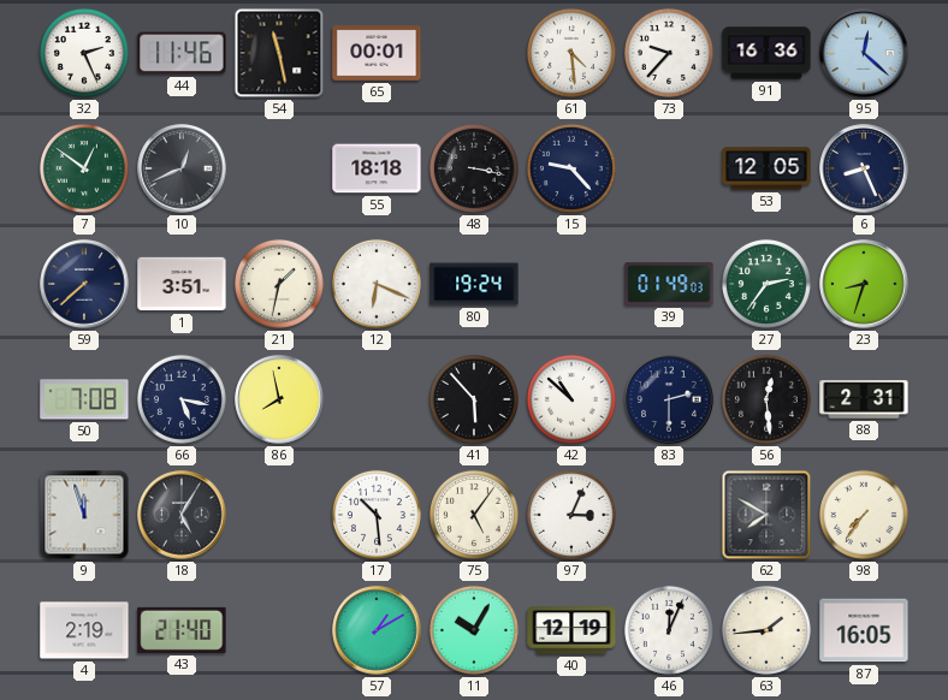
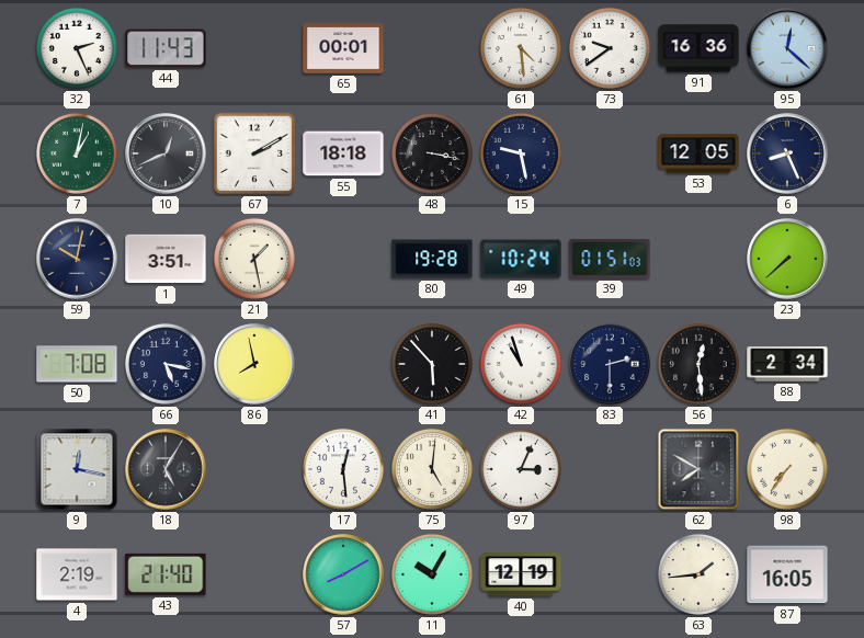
44: 11:46 -> 11:43
54: 11:28 -> none
73: 9:37 -> 9:39
7: 12:51 -> 1:02
67: none -> 2:10
15: 9:23 -> 9:28
59: 7:38 -> 10:02
21: 1:32 -> 1:28
12: 6:19 -> none
80: 19:24 -> 19:28
49: none -> 10:24
39: 01:49 -> 01:51
27: 2:36 -> none
23: 8:33 -> 7:38
42: 10:52 -> 10:57
88: 2:31 -> 2:34
9: 11:57 -> 12:17
17: 10:29 -> 12:29
75: 5:06 -> 5:01
57: 1:10 -> 8:10
46: 12:04 -> none
